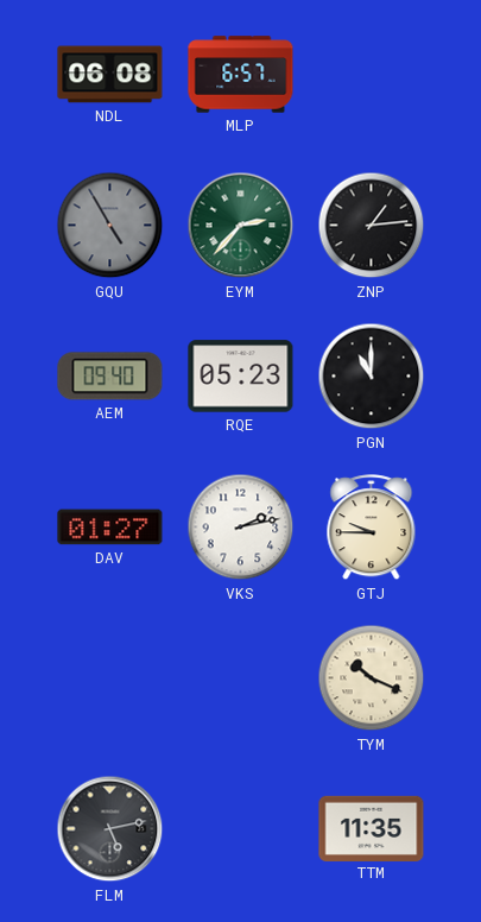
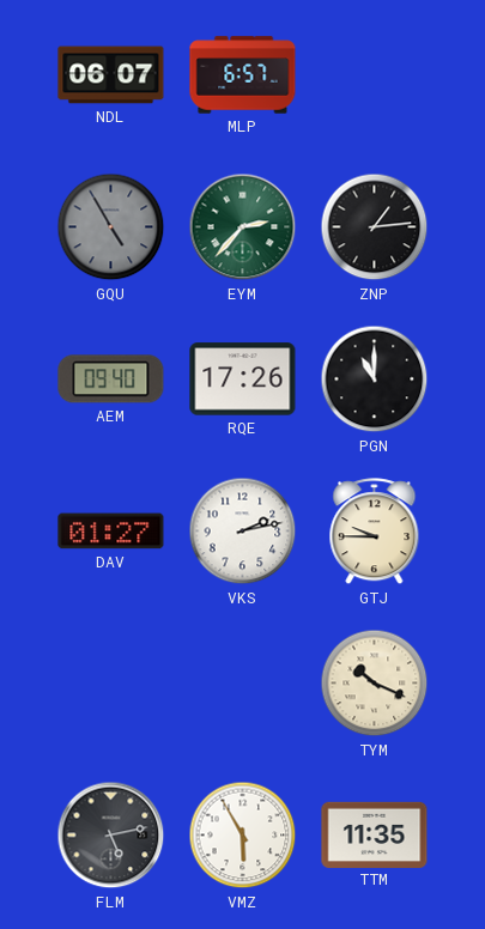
NDL: 06:08 -> 06:07
RQE: 05:23 -> 17:26
VMZ: none -> 5:55
